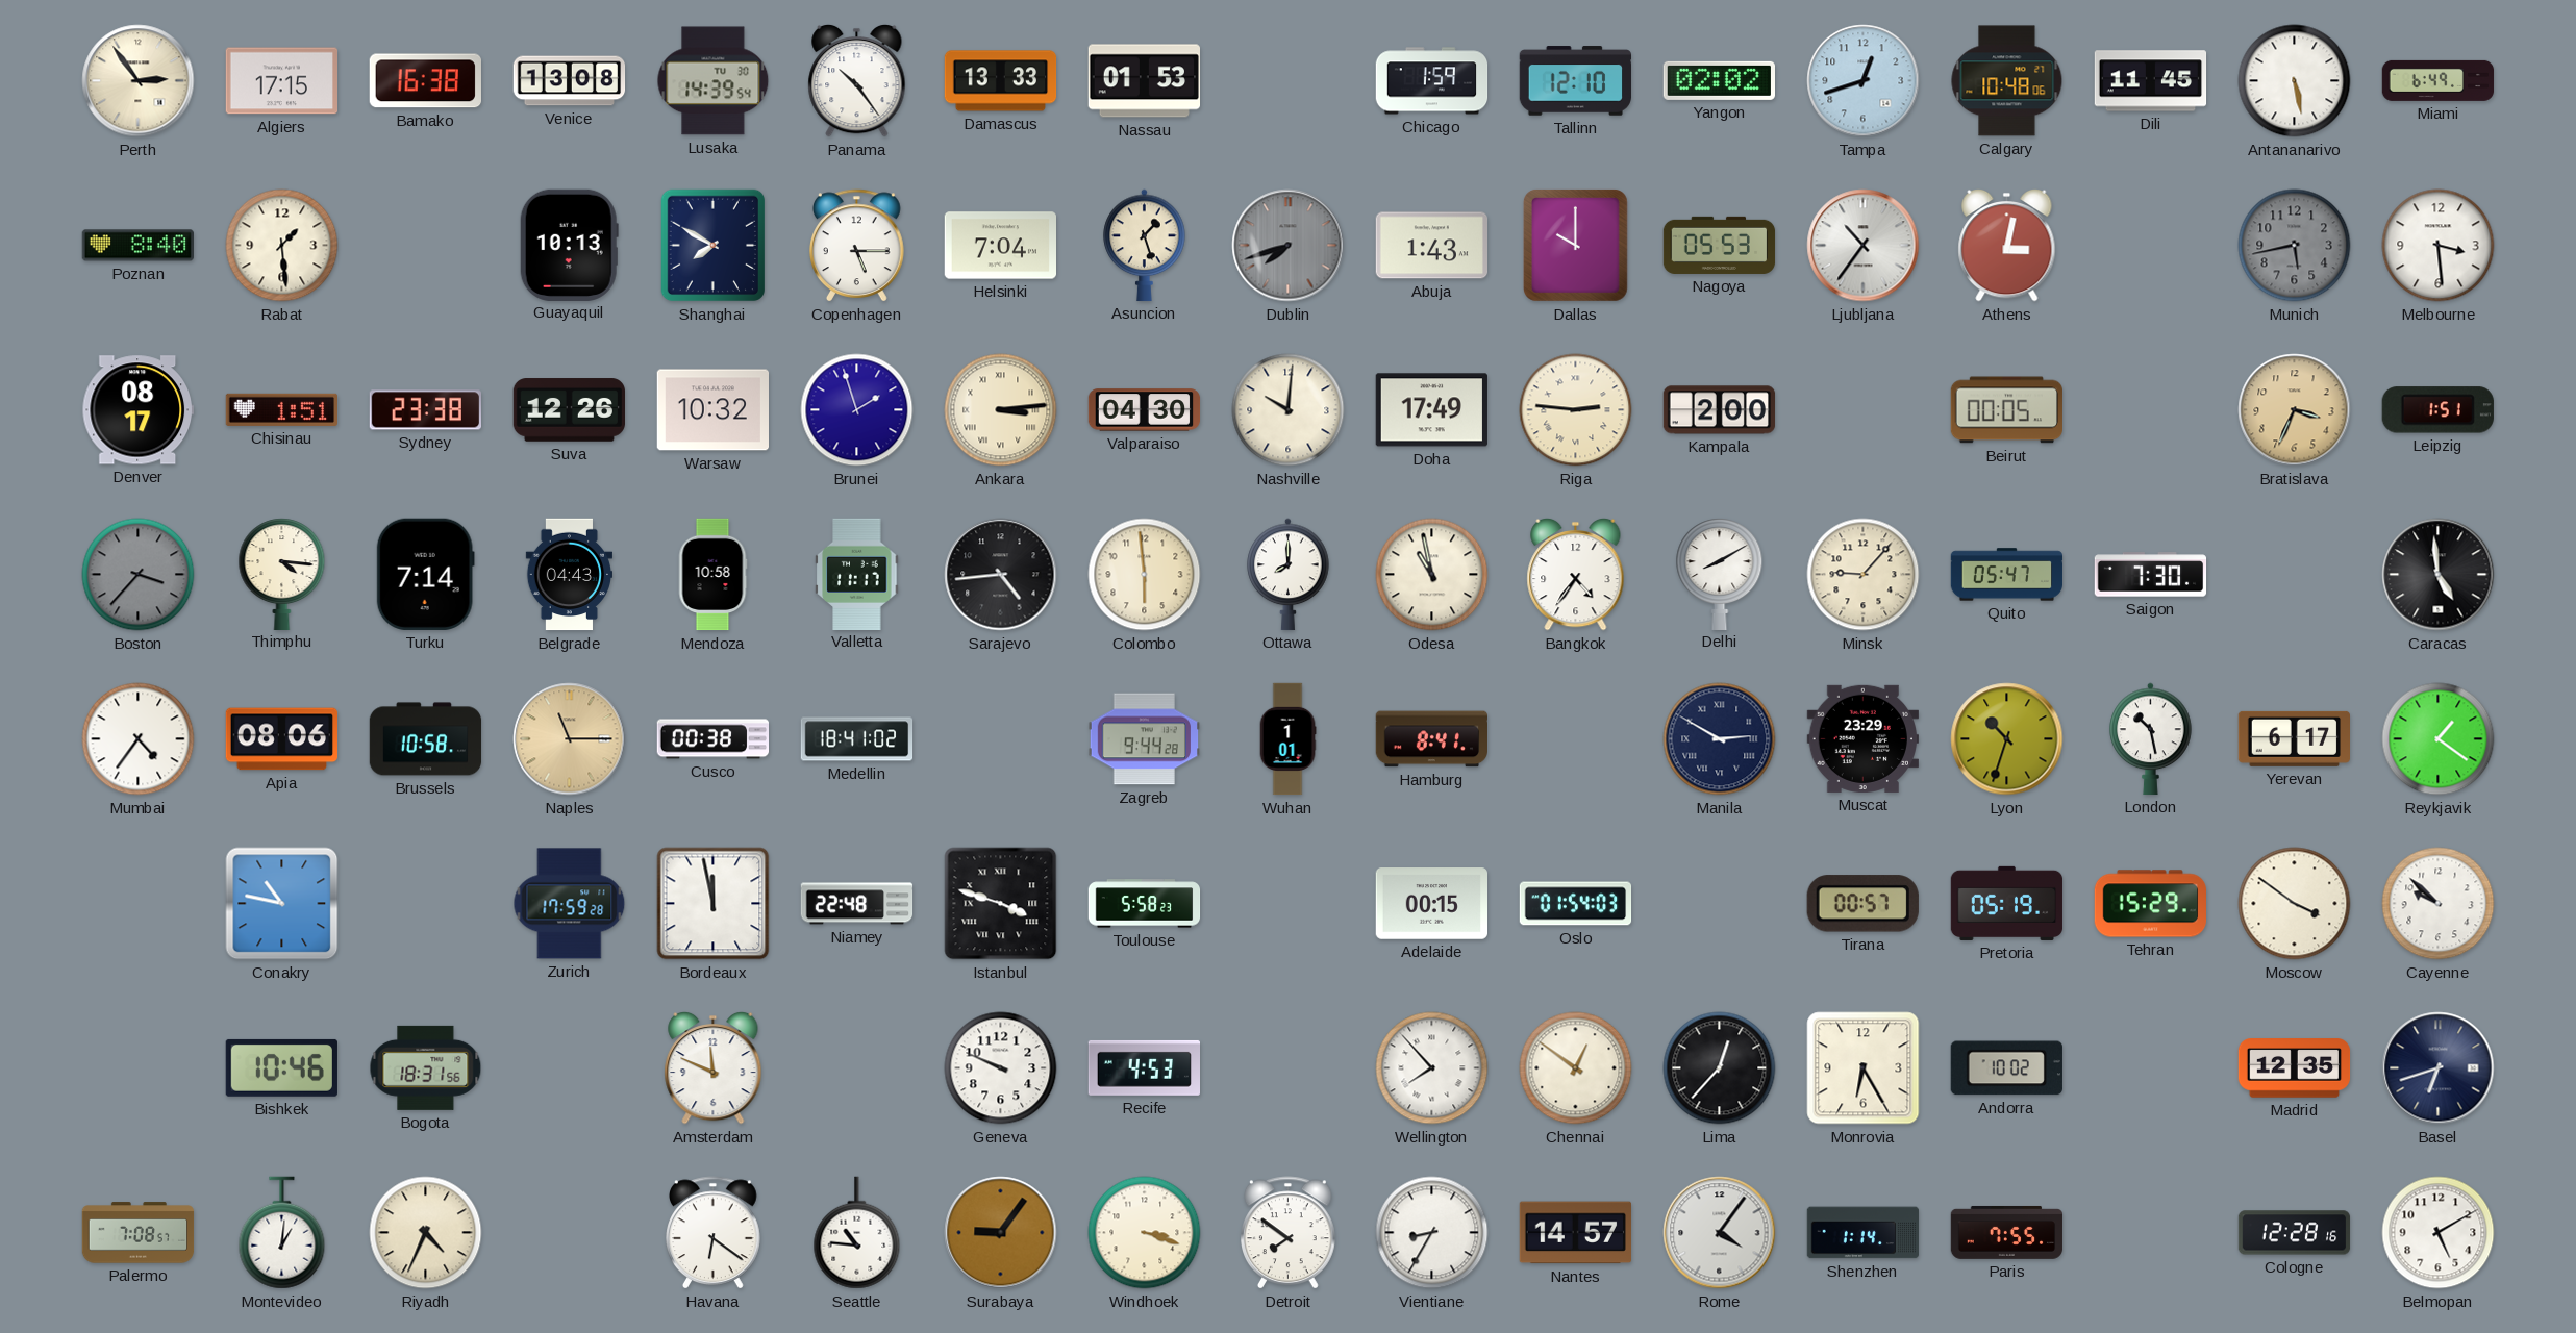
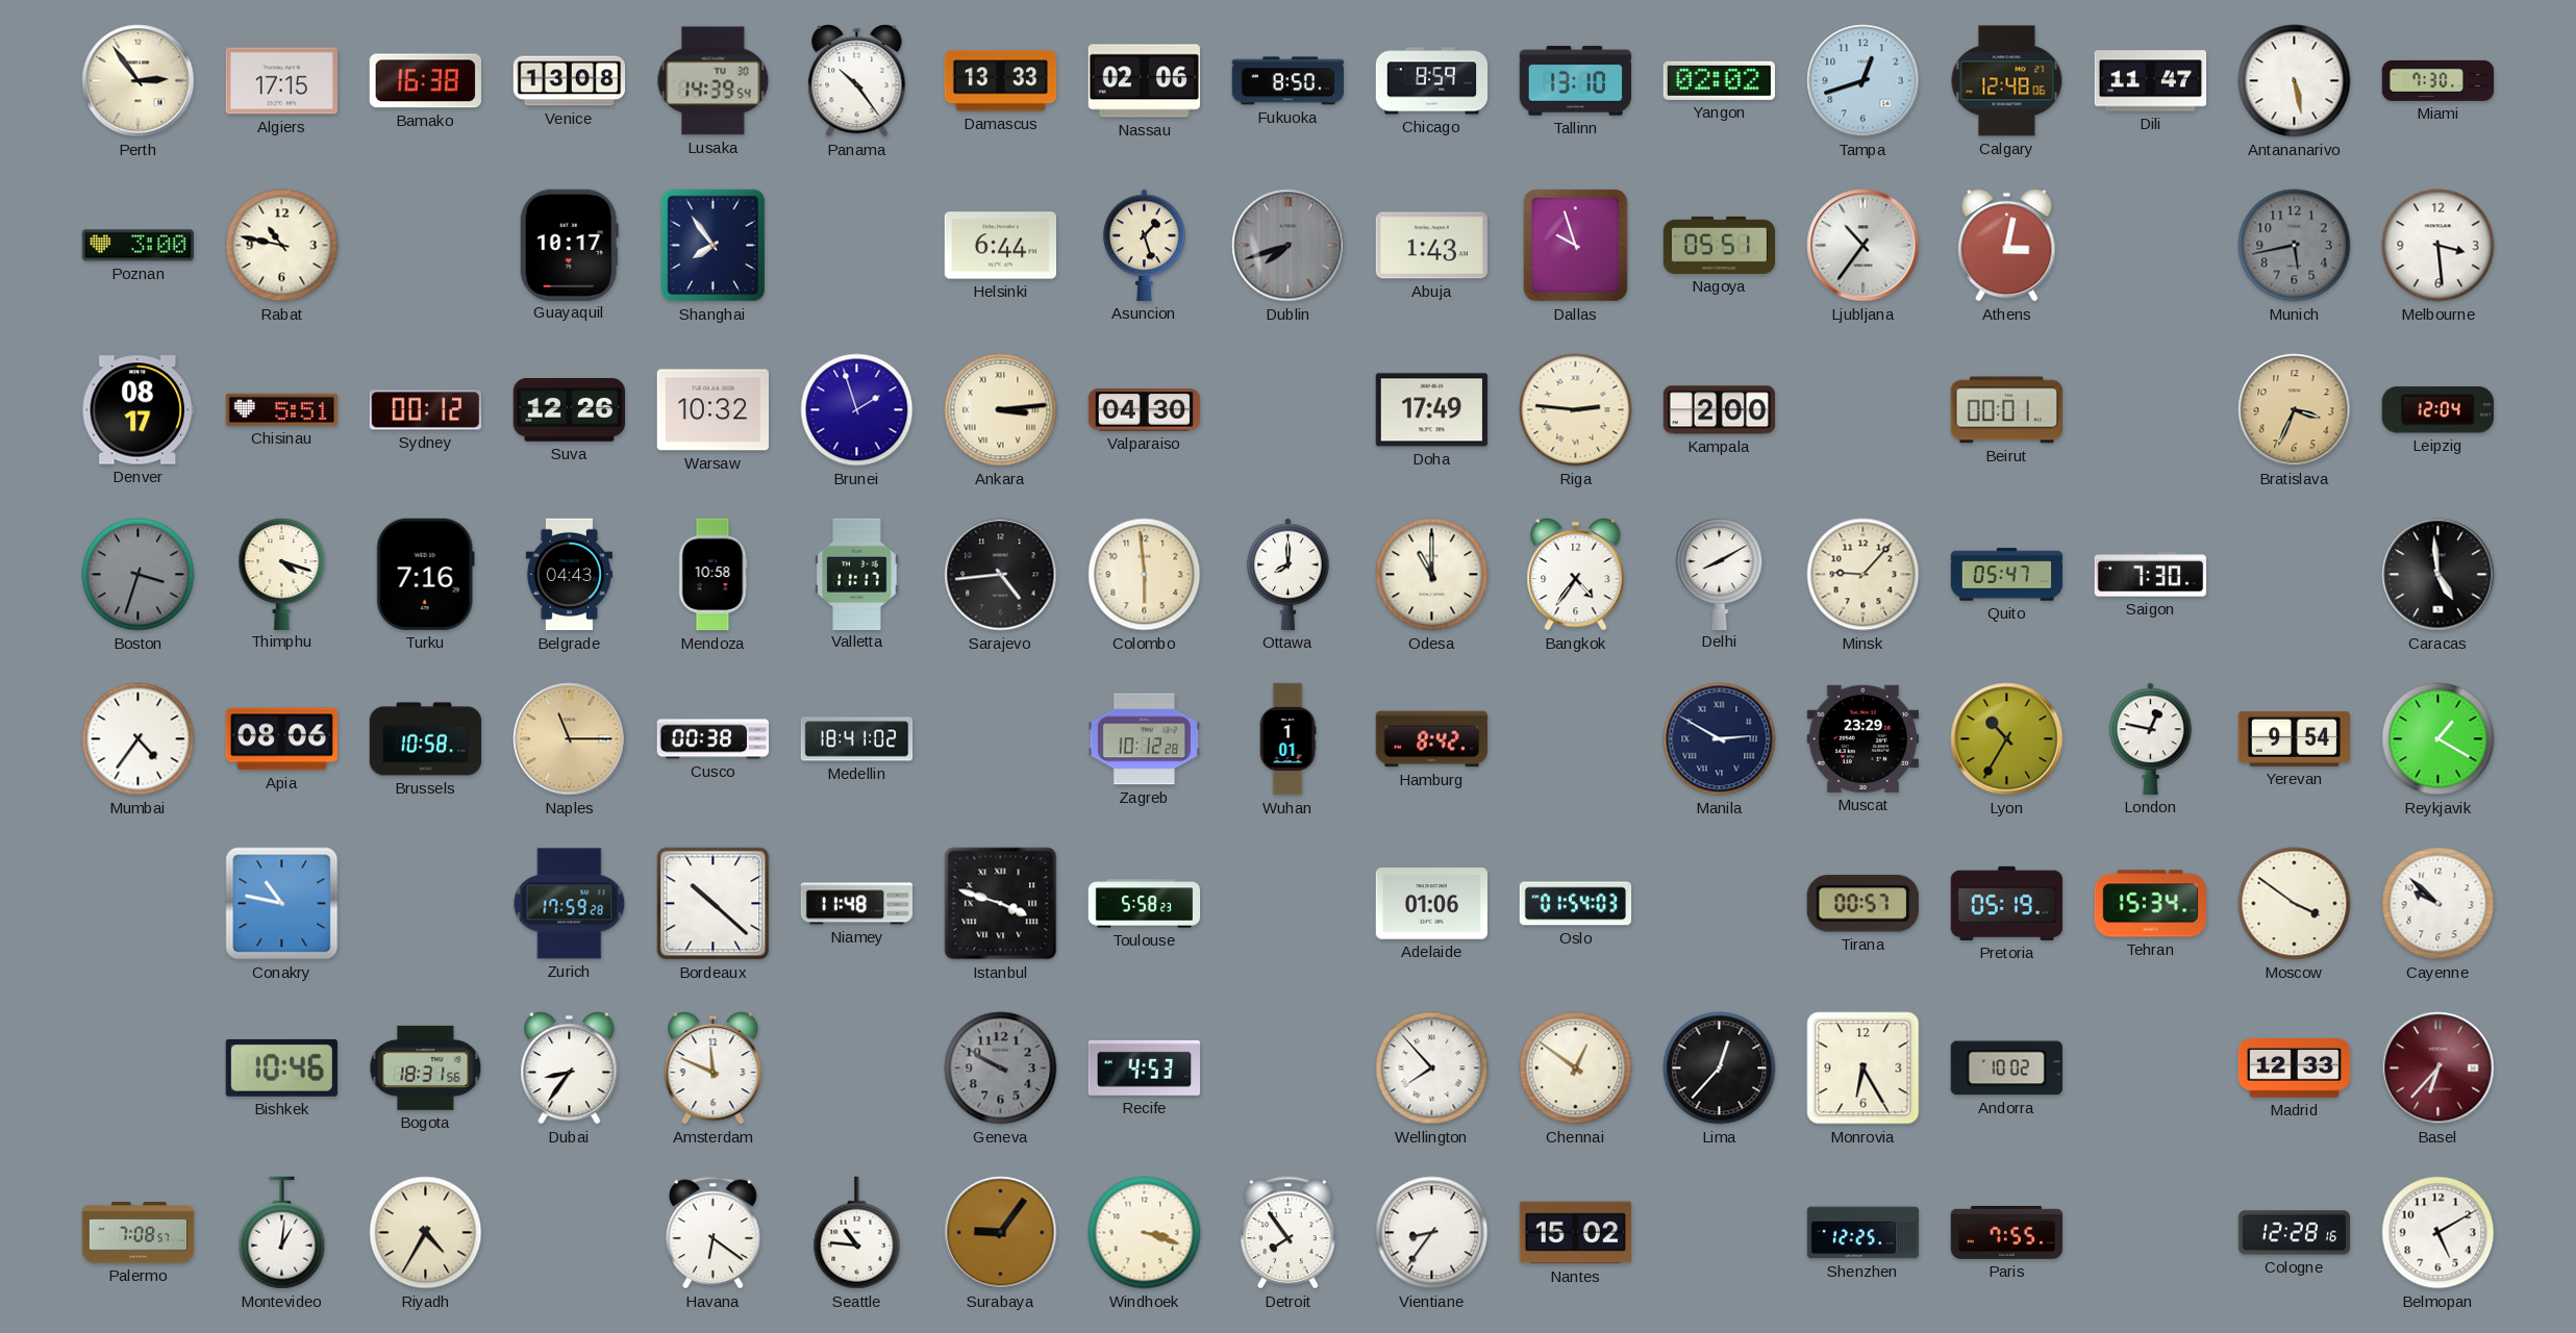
Nassau: 01:53 -> 02:06
Fukuoka: none -> 8:50
Chicago: 1:59 -> 8:59
Tallinn: 12:10 -> 13:10
Calgary: 10:48 -> 12:48
Dili: 11:45 -> 11:47
Miami: 6:49 -> 7:30
Poznan: 8:40 -> 3:00
Rabat: 1:29 -> 10:47
Guayaquil: 10:13 -> 10:17
Shanghai: 7:50 -> 7:54
Copenhagen: 5:15 -> none
Helsinki: 7:04 -> 6:44
Dallas: 10:00 -> 9:57
Nagoya: 05:53 -> 05:51
Chisinau: 1:51 -> 5:51
Sydney: 23:38 -> 00:12
Nashville: 10:01 -> none
Beirut: 00:05 -> 00:01
Leipzig: 1:51 -> 12:04
Boston: 3:37 -> 3:33
Thimphu: 4:16 -> 4:18
Turku: 7:14 -> 7:16
Odesa: 10:58 -> 11:00
Zagreb: 9:44 -> 10:12
Hamburg: 8:41 -> 8:42
Lyon: 10:33 -> 10:35
London: 10:28 -> 12:47
Yerevan: 6:17 -> 9:54
Reykjavik: 1:21 -> 1:20
Bordeaux: 11:58 -> 10:22
Niamey: 22:48 -> 11:48
Adelaide: 00:15 -> 01:06
Tehran: 15:29 -> 15:34
Dubai: none -> 8:36
Geneva: 9:49 -> 9:50
Geneva dial: white -> grey
Madrid: 12:35 -> 12:33
Basel: 6:42 -> 6:37
Basel dial: navy -> burgundy
Riyadh: 4:34 -> 4:35
Detroit: 7:51 -> 7:54
Vientiane: 8:35 -> 8:36
Nantes: 14:57 -> 15:02
Rome: 4:06 -> none
Shenzhen: 1:14 -> 12:25
